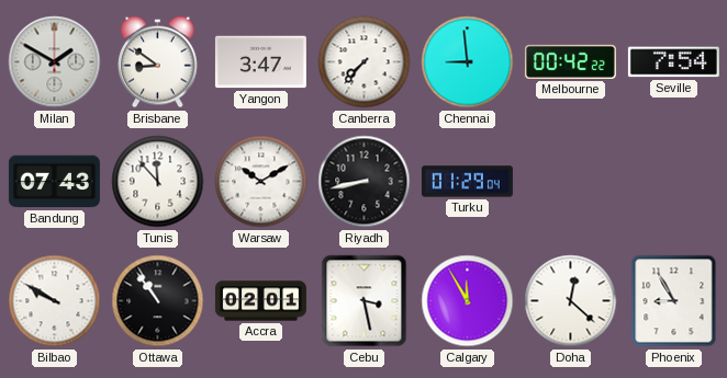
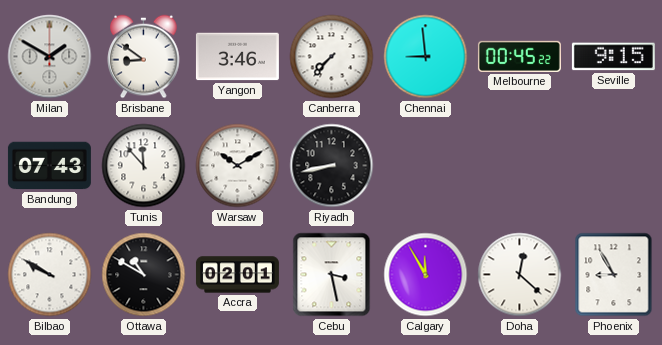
Yangon: 3:47 -> 3:46
Melbourne: 00:42 -> 00:45
Seville: 7:54 -> 9:15
Turku: 01:29 -> none
Ottawa: 10:54 -> 10:50
